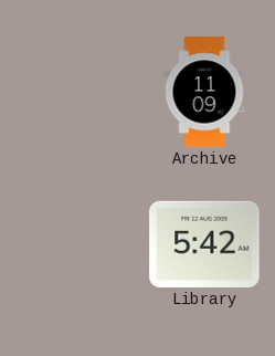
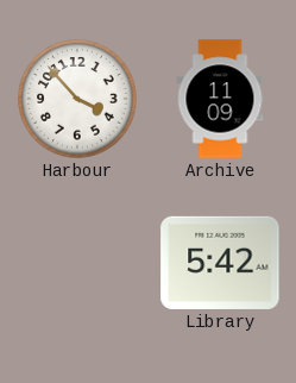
Harbour: none -> 3:53
